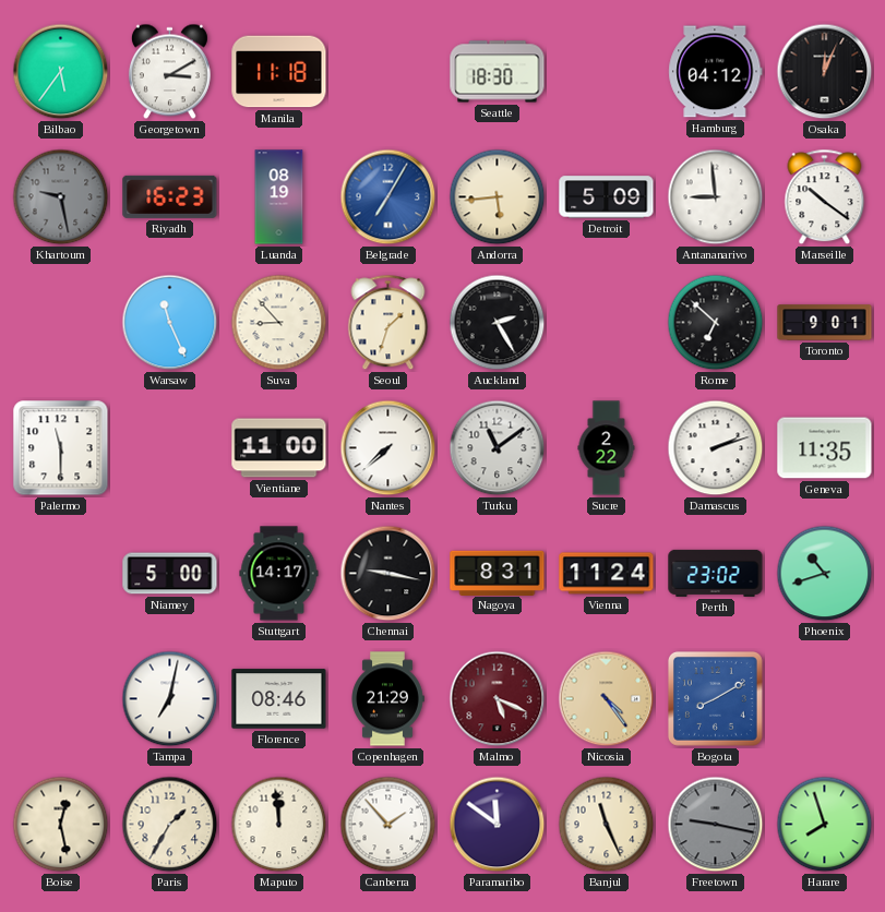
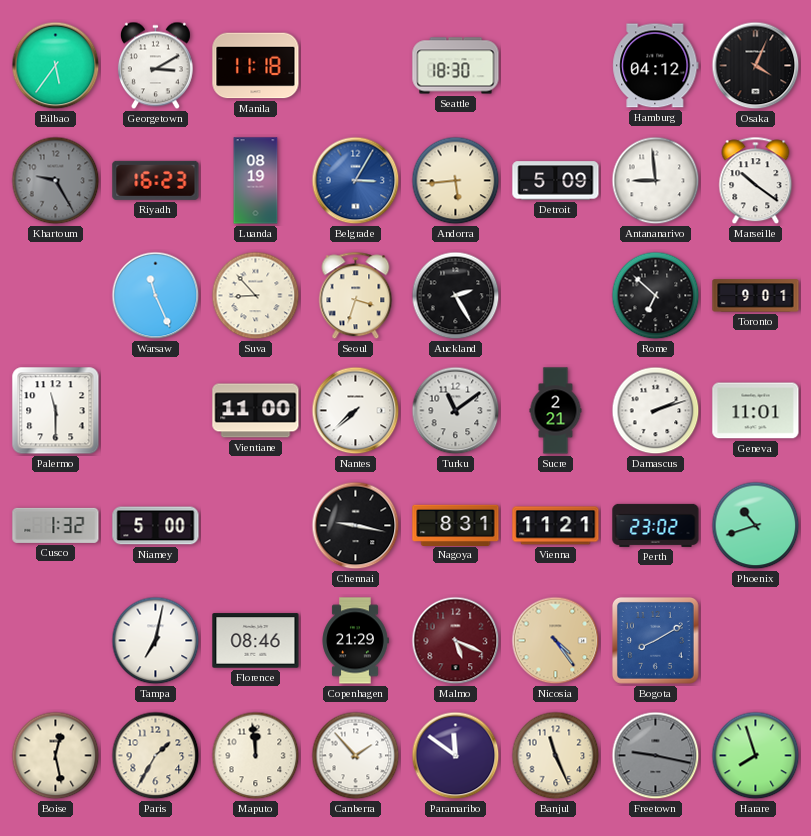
Osaka: 12:04 -> 4:04
Khartoum: 9:28 -> 9:25
Belgrade: 7:05 -> 3:05
Seoul: 1:33 -> 3:33
Sucre: 2:22 -> 2:21
Geneva: 11:35 -> 11:01
Cusco: none -> 1:32
Stuttgart: 14:17 -> none
Vienna: 11:24 -> 11:21
